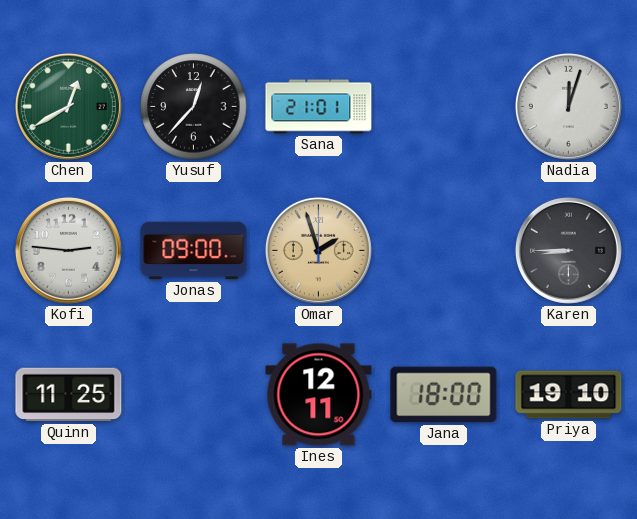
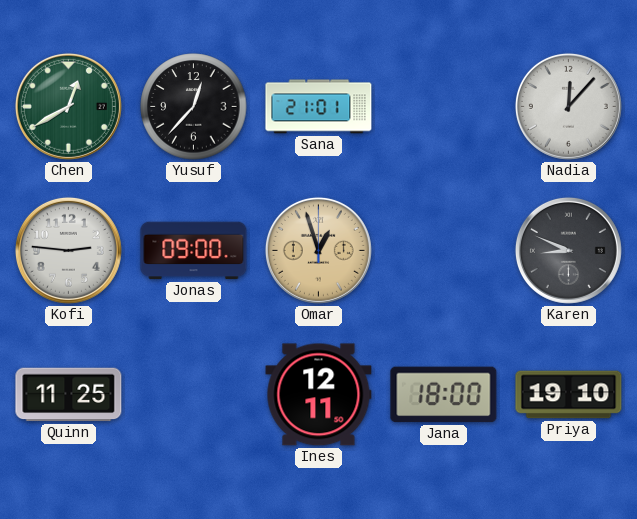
Nadia: 12:03 -> 12:07
Omar: 1:57 -> 12:57
Karen: 8:45 -> 8:49
